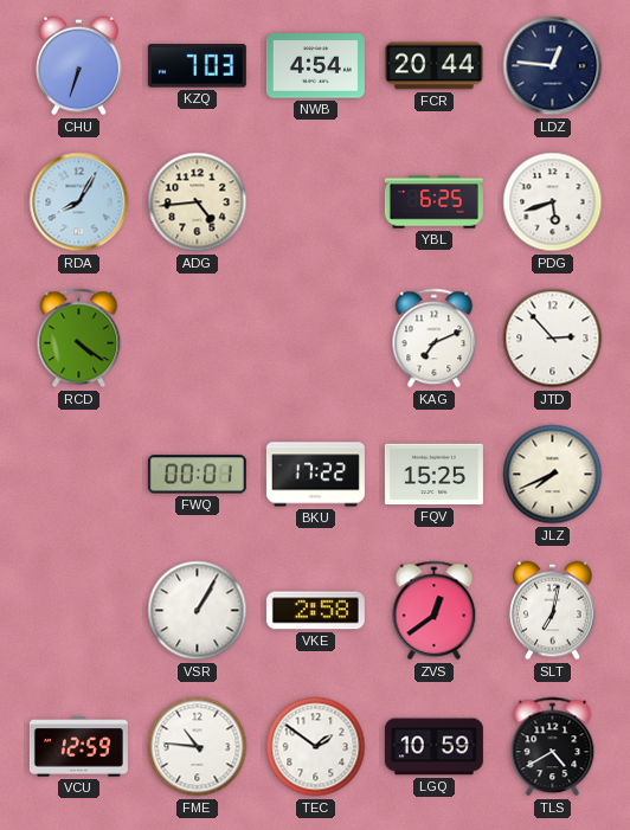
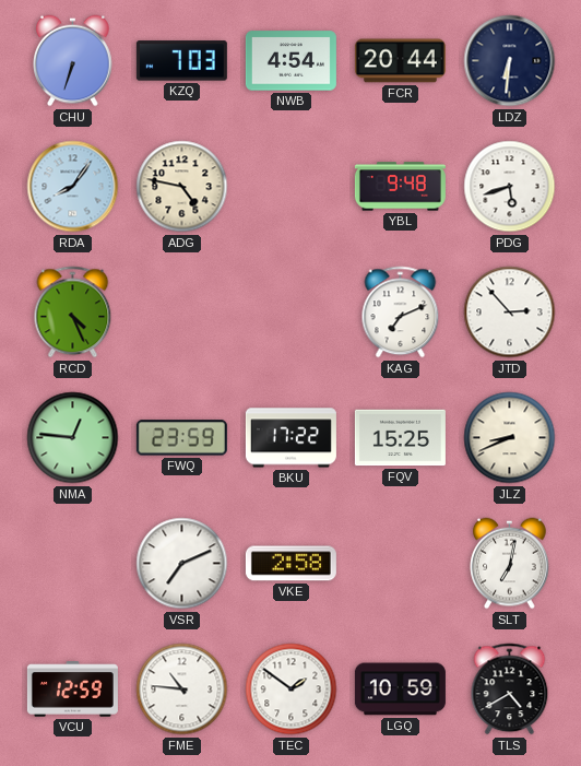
LDZ: 12:46 -> 6:31
RDA: 8:05 -> 8:06
ADG: 4:44 -> 4:47
YBL: 6:25 -> 9:48
RCD: 4:21 -> 4:26
NMA: none -> 12:46
FWQ: 00:01 -> 23:59
JLZ: 7:41 -> 8:41
VSR: 1:05 -> 7:11
ZVS: 12:39 -> none
